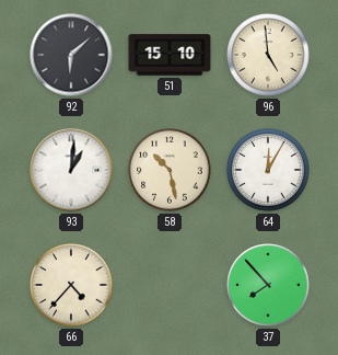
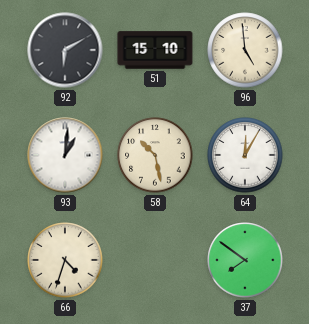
92: 6:08 -> 6:10
66: 4:37 -> 4:33
37: 7:53 -> 7:51
